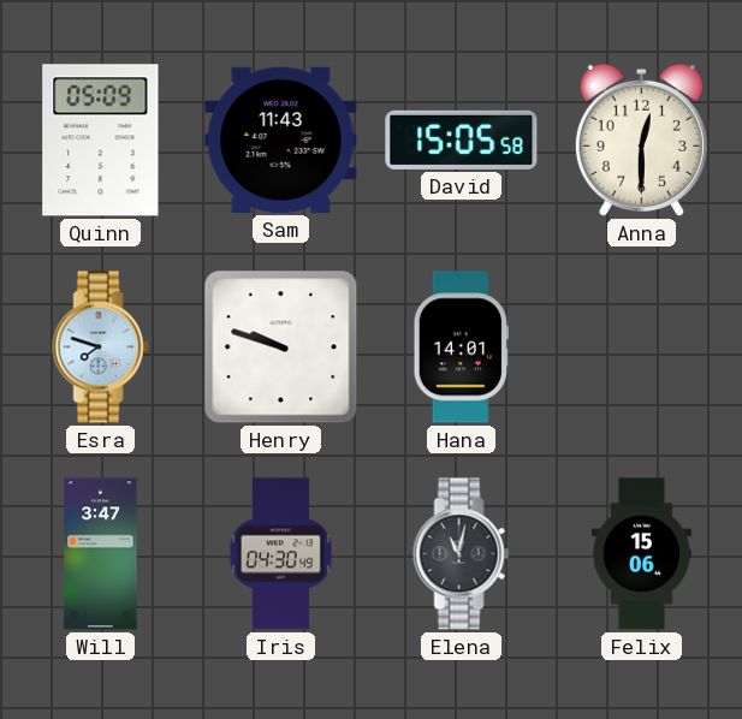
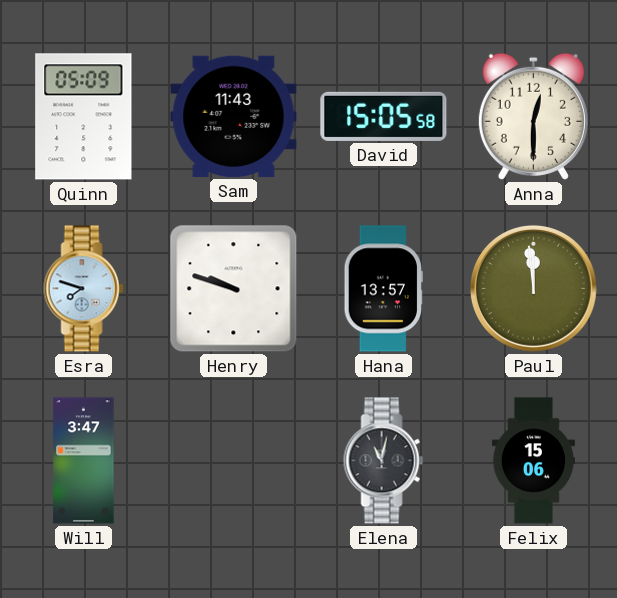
Hana: 14:01 -> 13:57
Paul: none -> 11:59
Iris: 04:30 -> none
